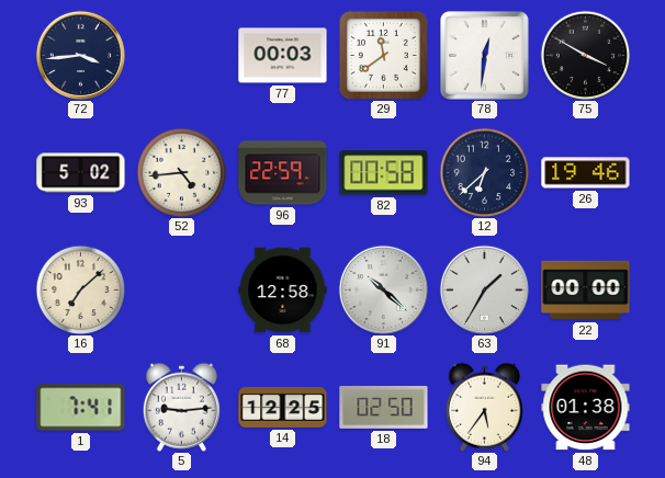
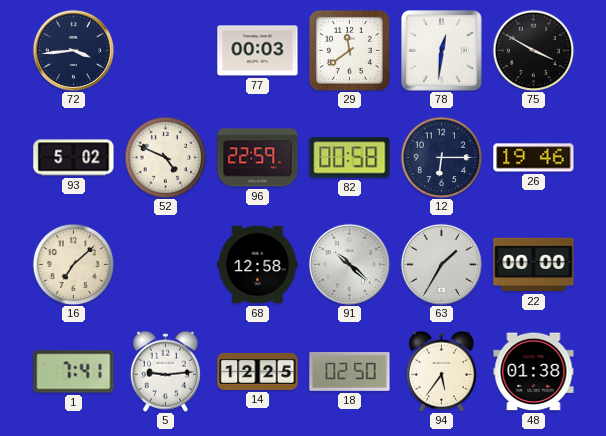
52: 4:44 -> 4:49
12: 6:38 -> 6:15
